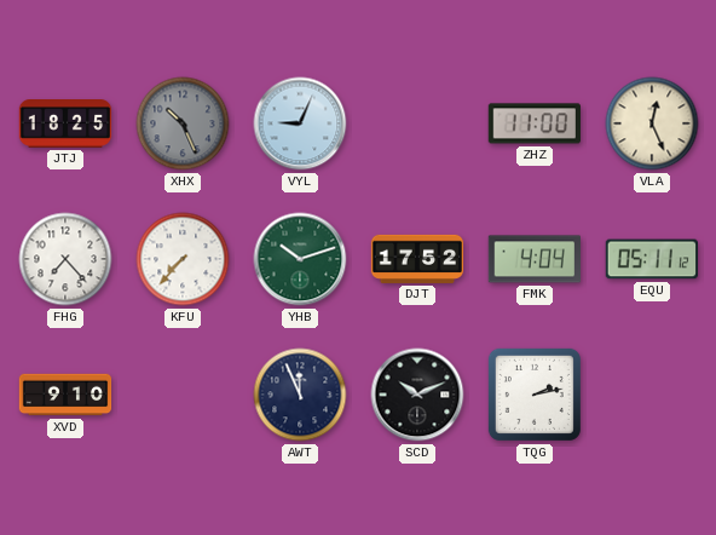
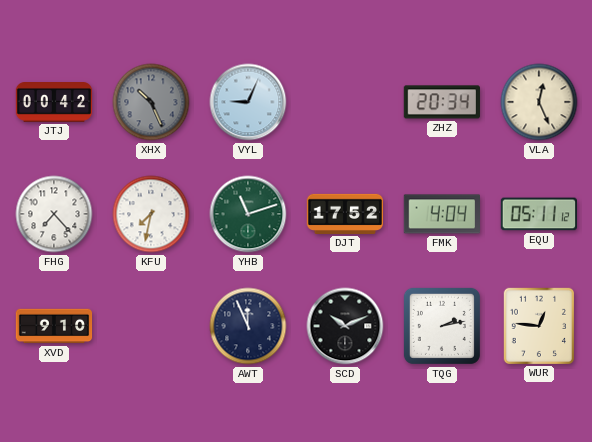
JTJ: 18:25 -> 00:42
ZHZ: 11:00 -> 20:34
KFU: 7:37 -> 7:32
YHB: 10:12 -> 11:12
WUR: none -> 12:46
